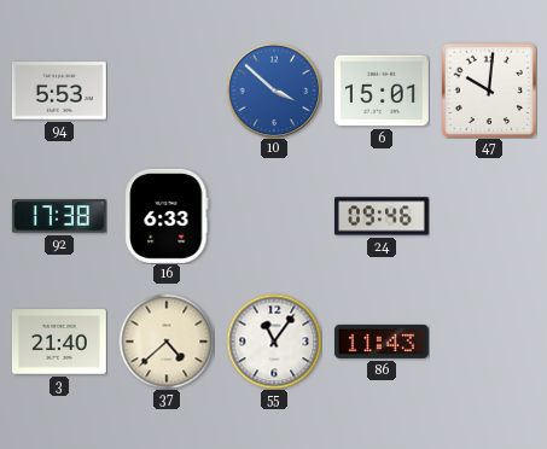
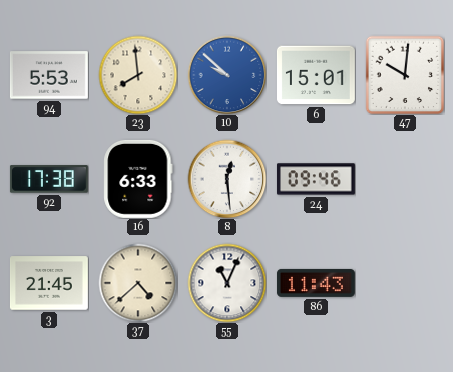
23: none -> 7:59
10: 3:52 -> 9:52
8: none -> 12:29
3: 21:40 -> 21:45
55: 11:06 -> 11:04
